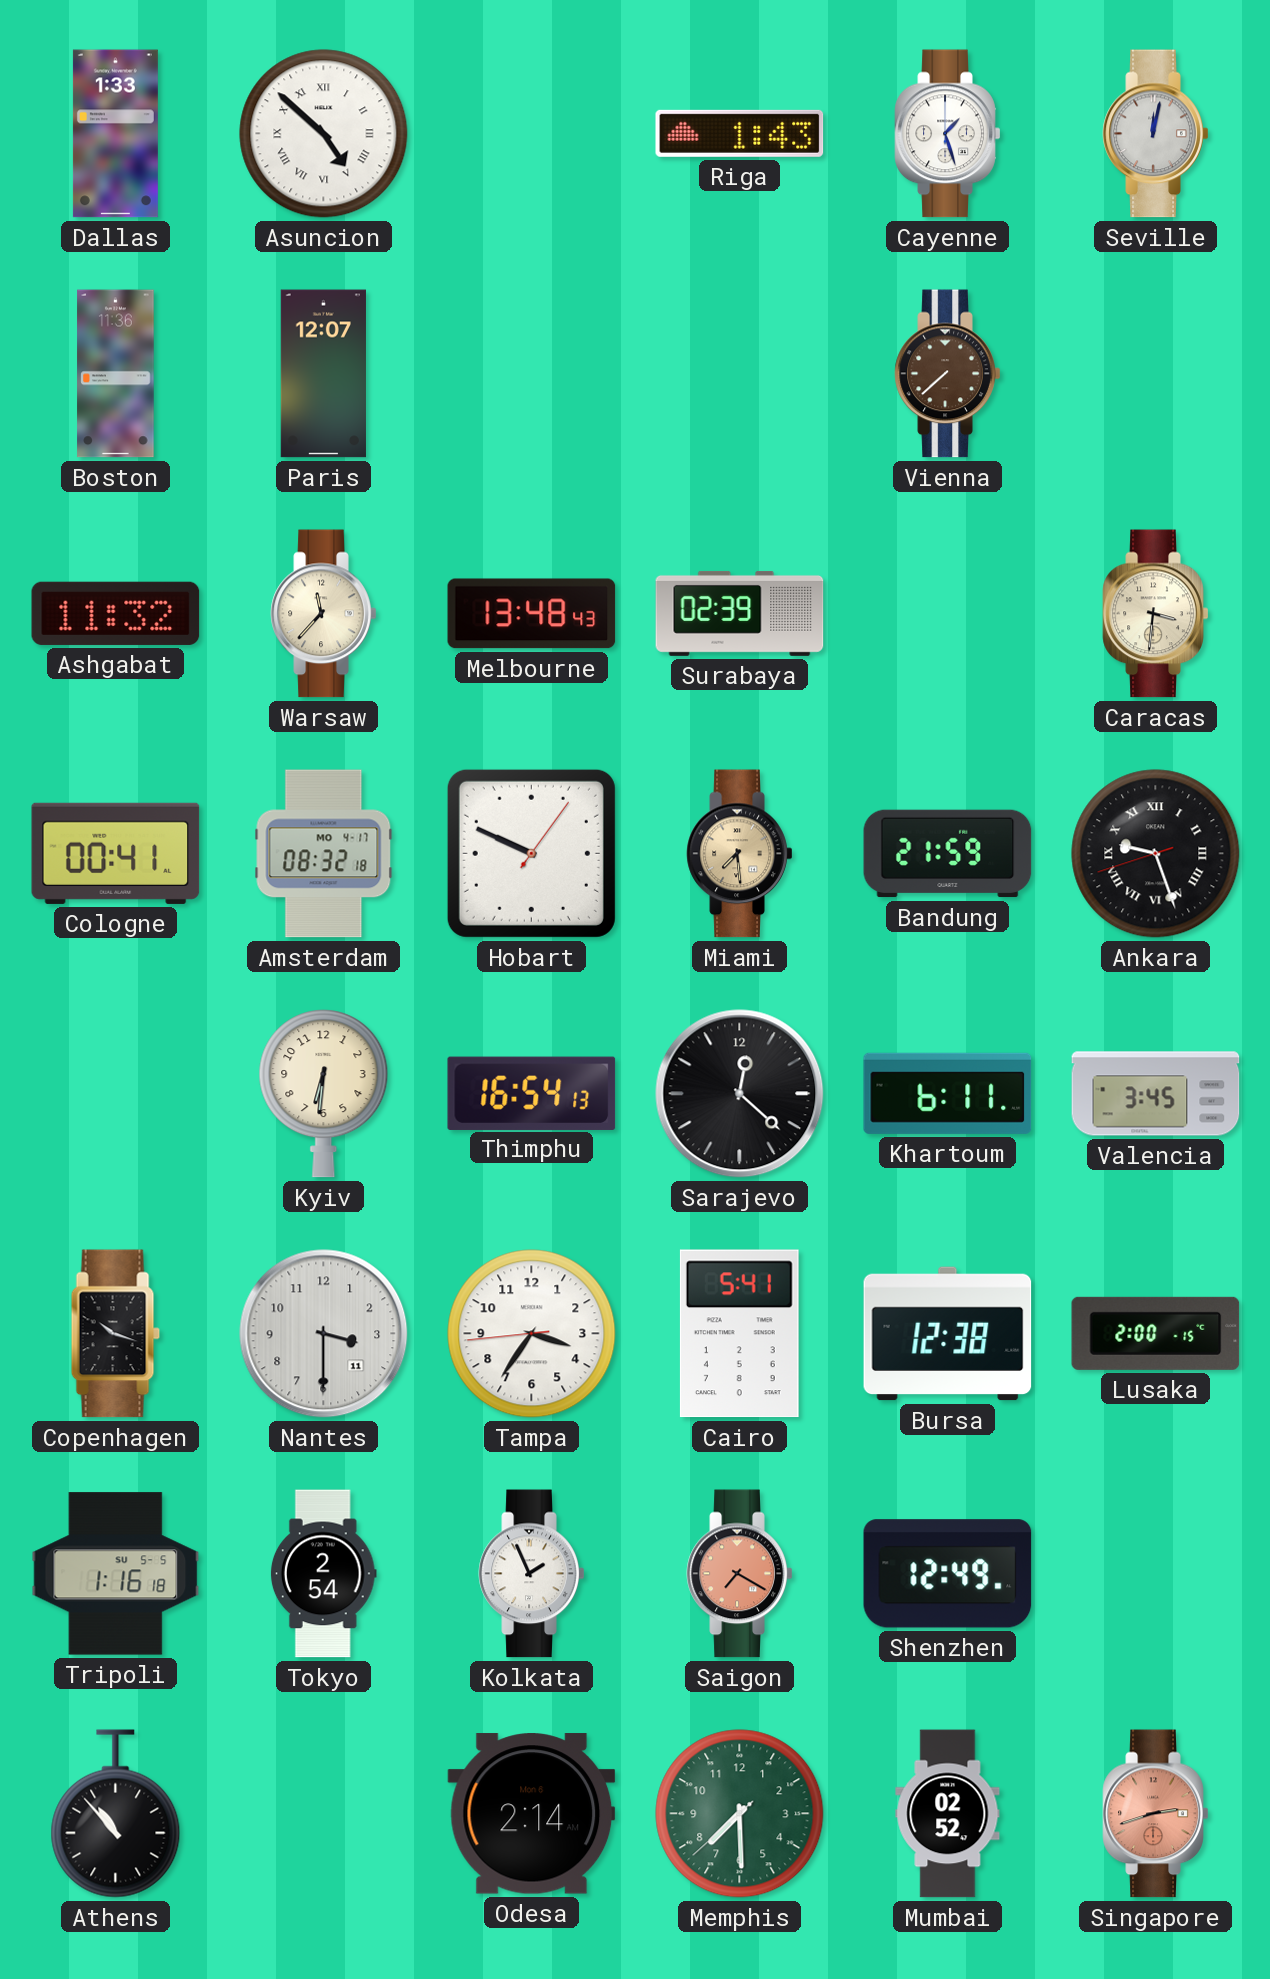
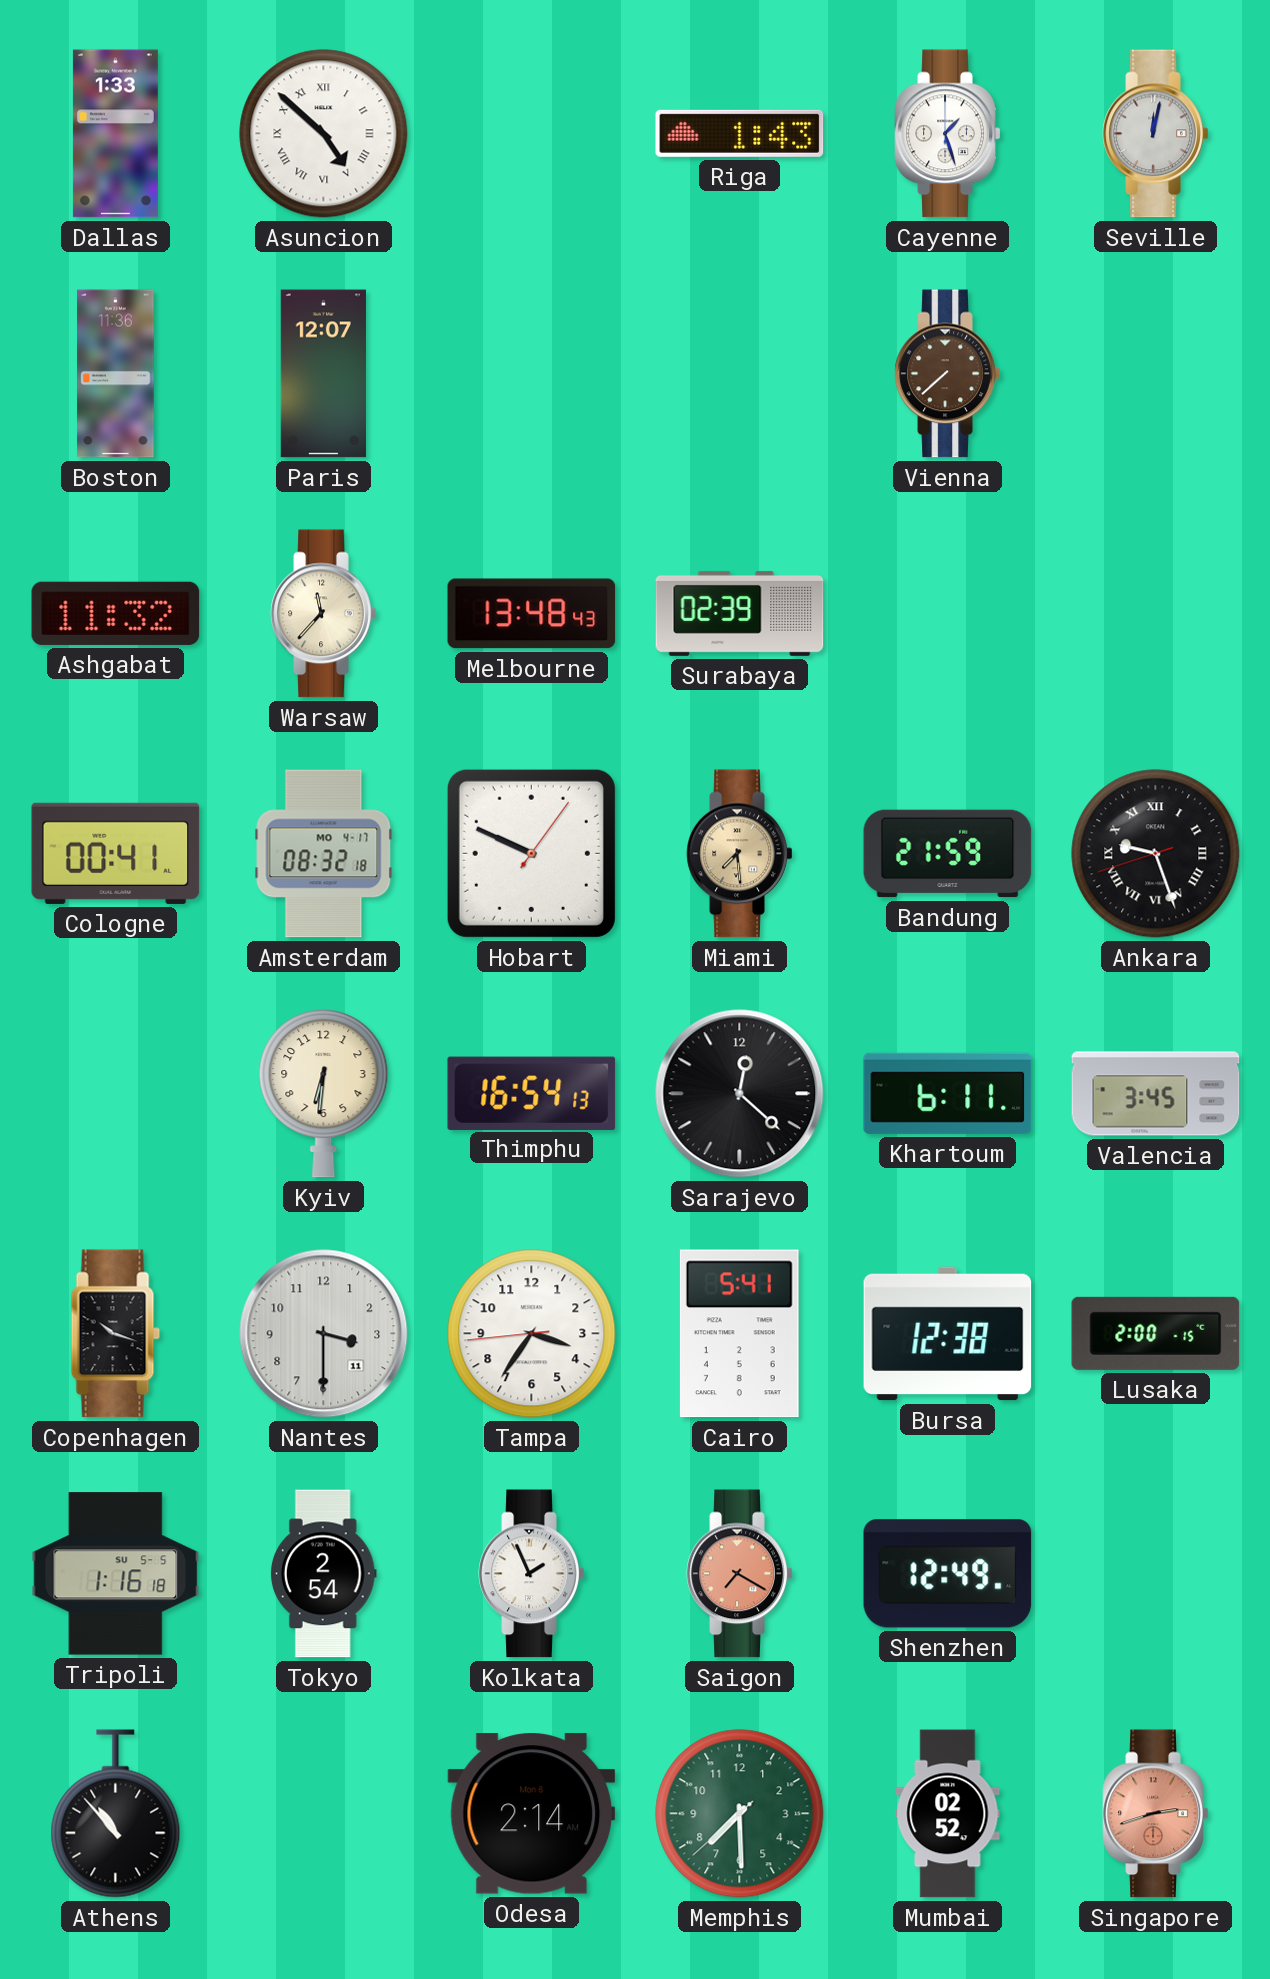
Caracas: 3:31 -> none
